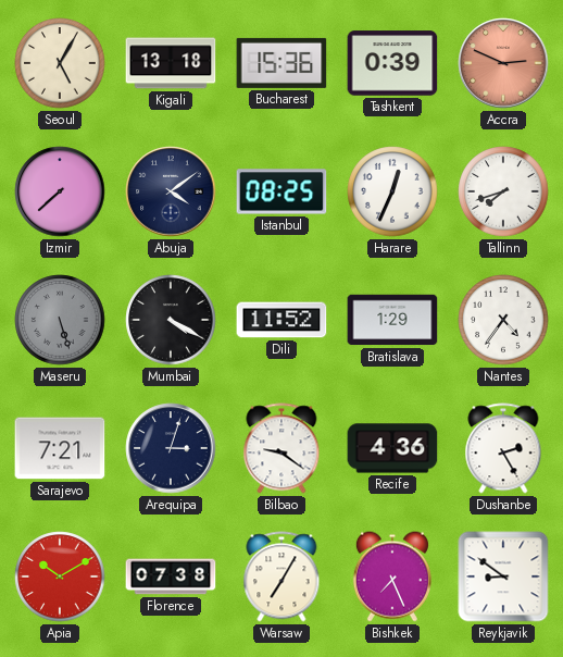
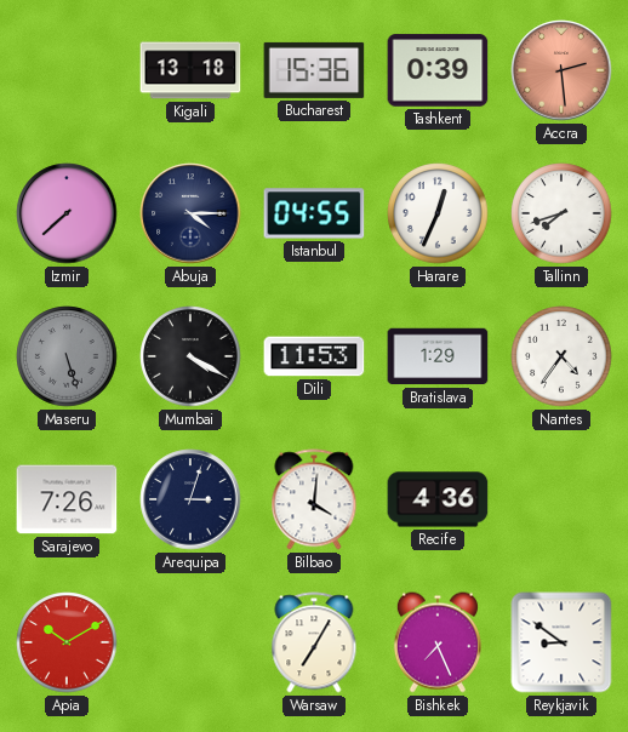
Seoul: 5:05 -> none
Accra: 2:49 -> 2:29
Abuja: 4:09 -> 4:15
Istanbul: 08:25 -> 04:55
Dili: 11:52 -> 11:53
Sarajevo: 7:21 -> 7:26
Bilbao: 9:21 -> 4:01
Dushanbe: 2:25 -> none
Florence: 07:38 -> none
